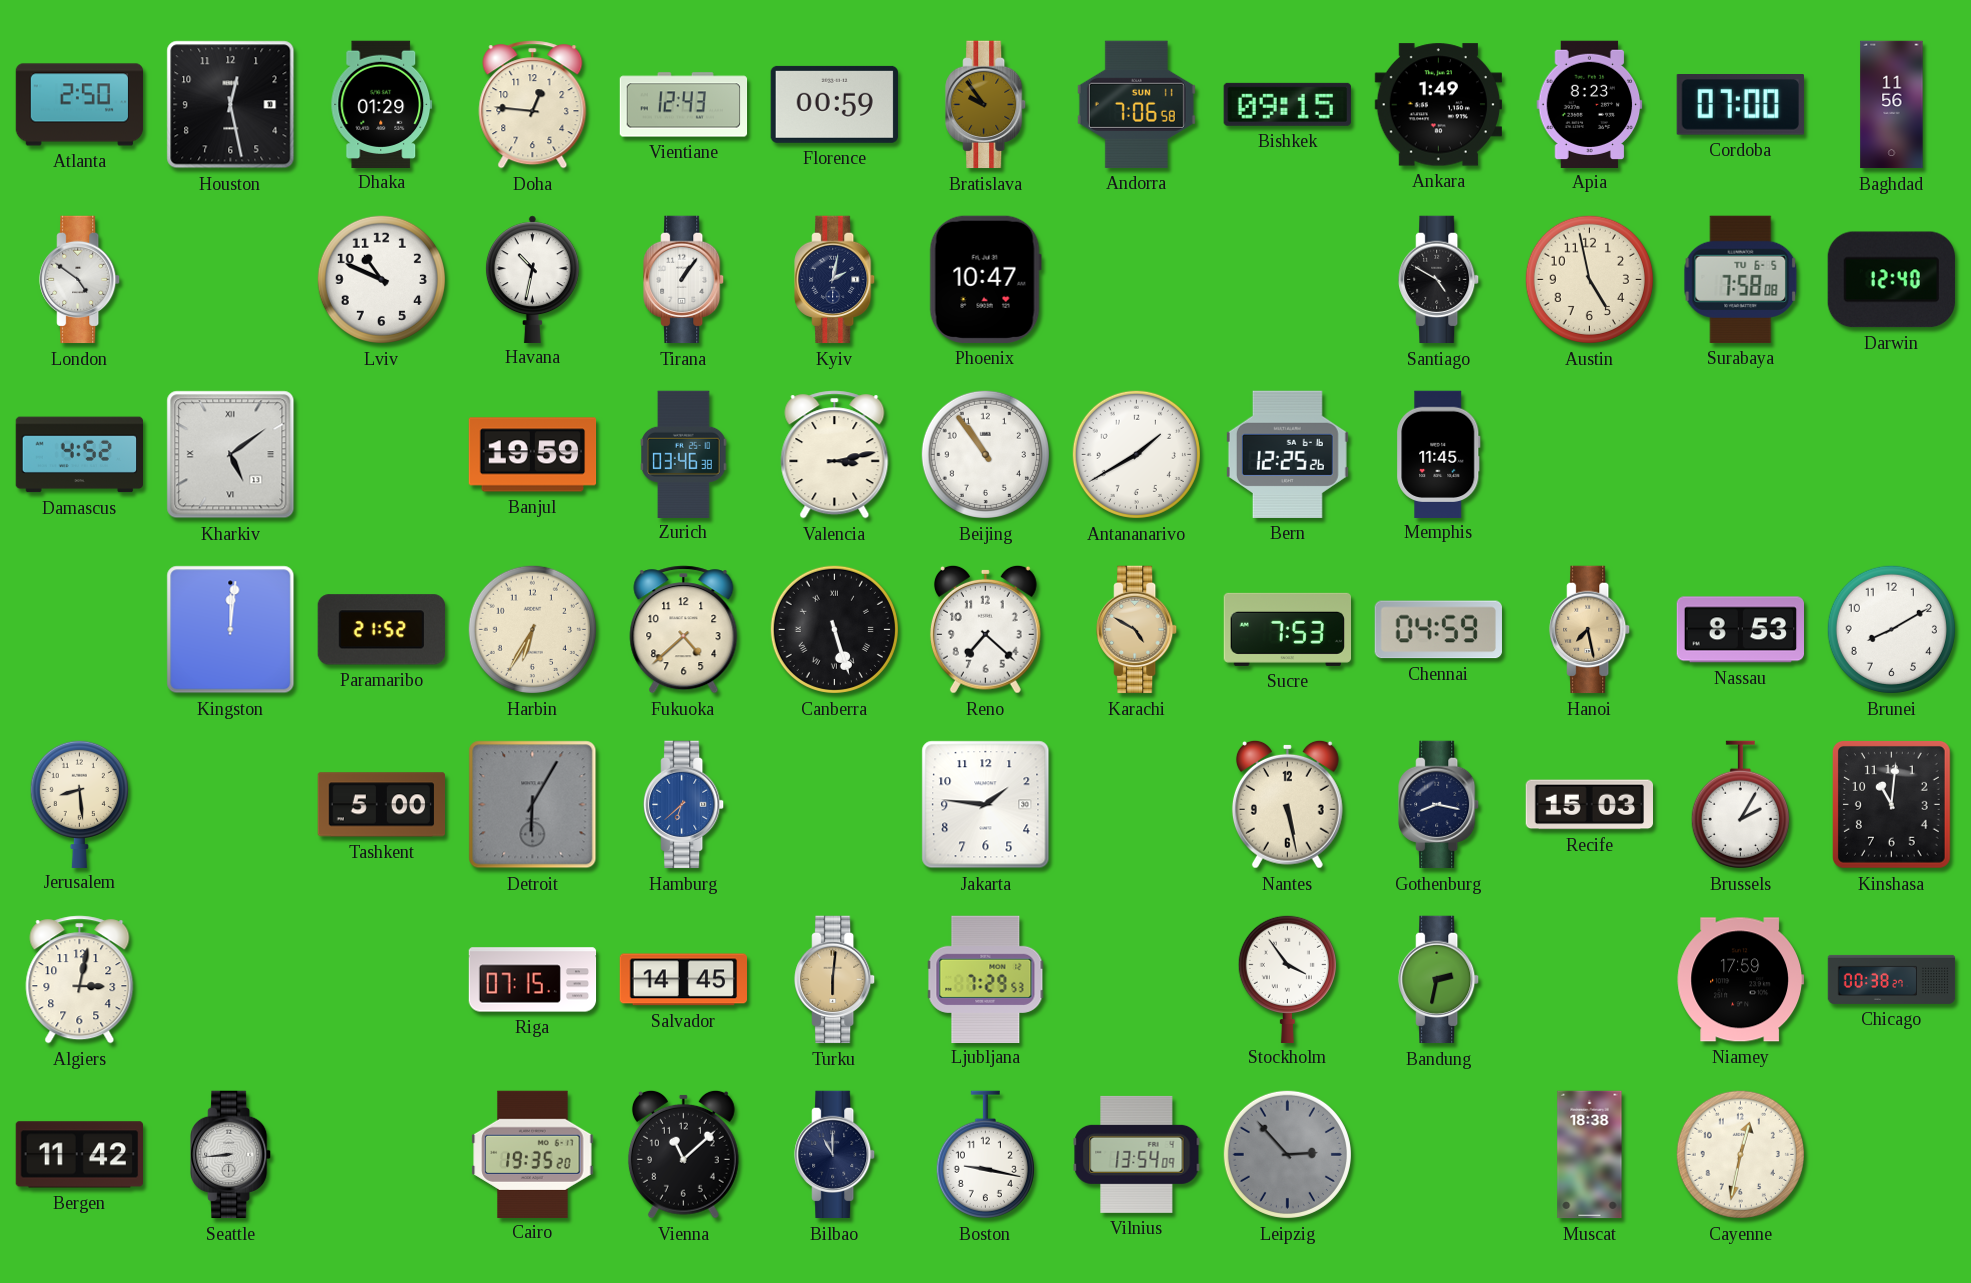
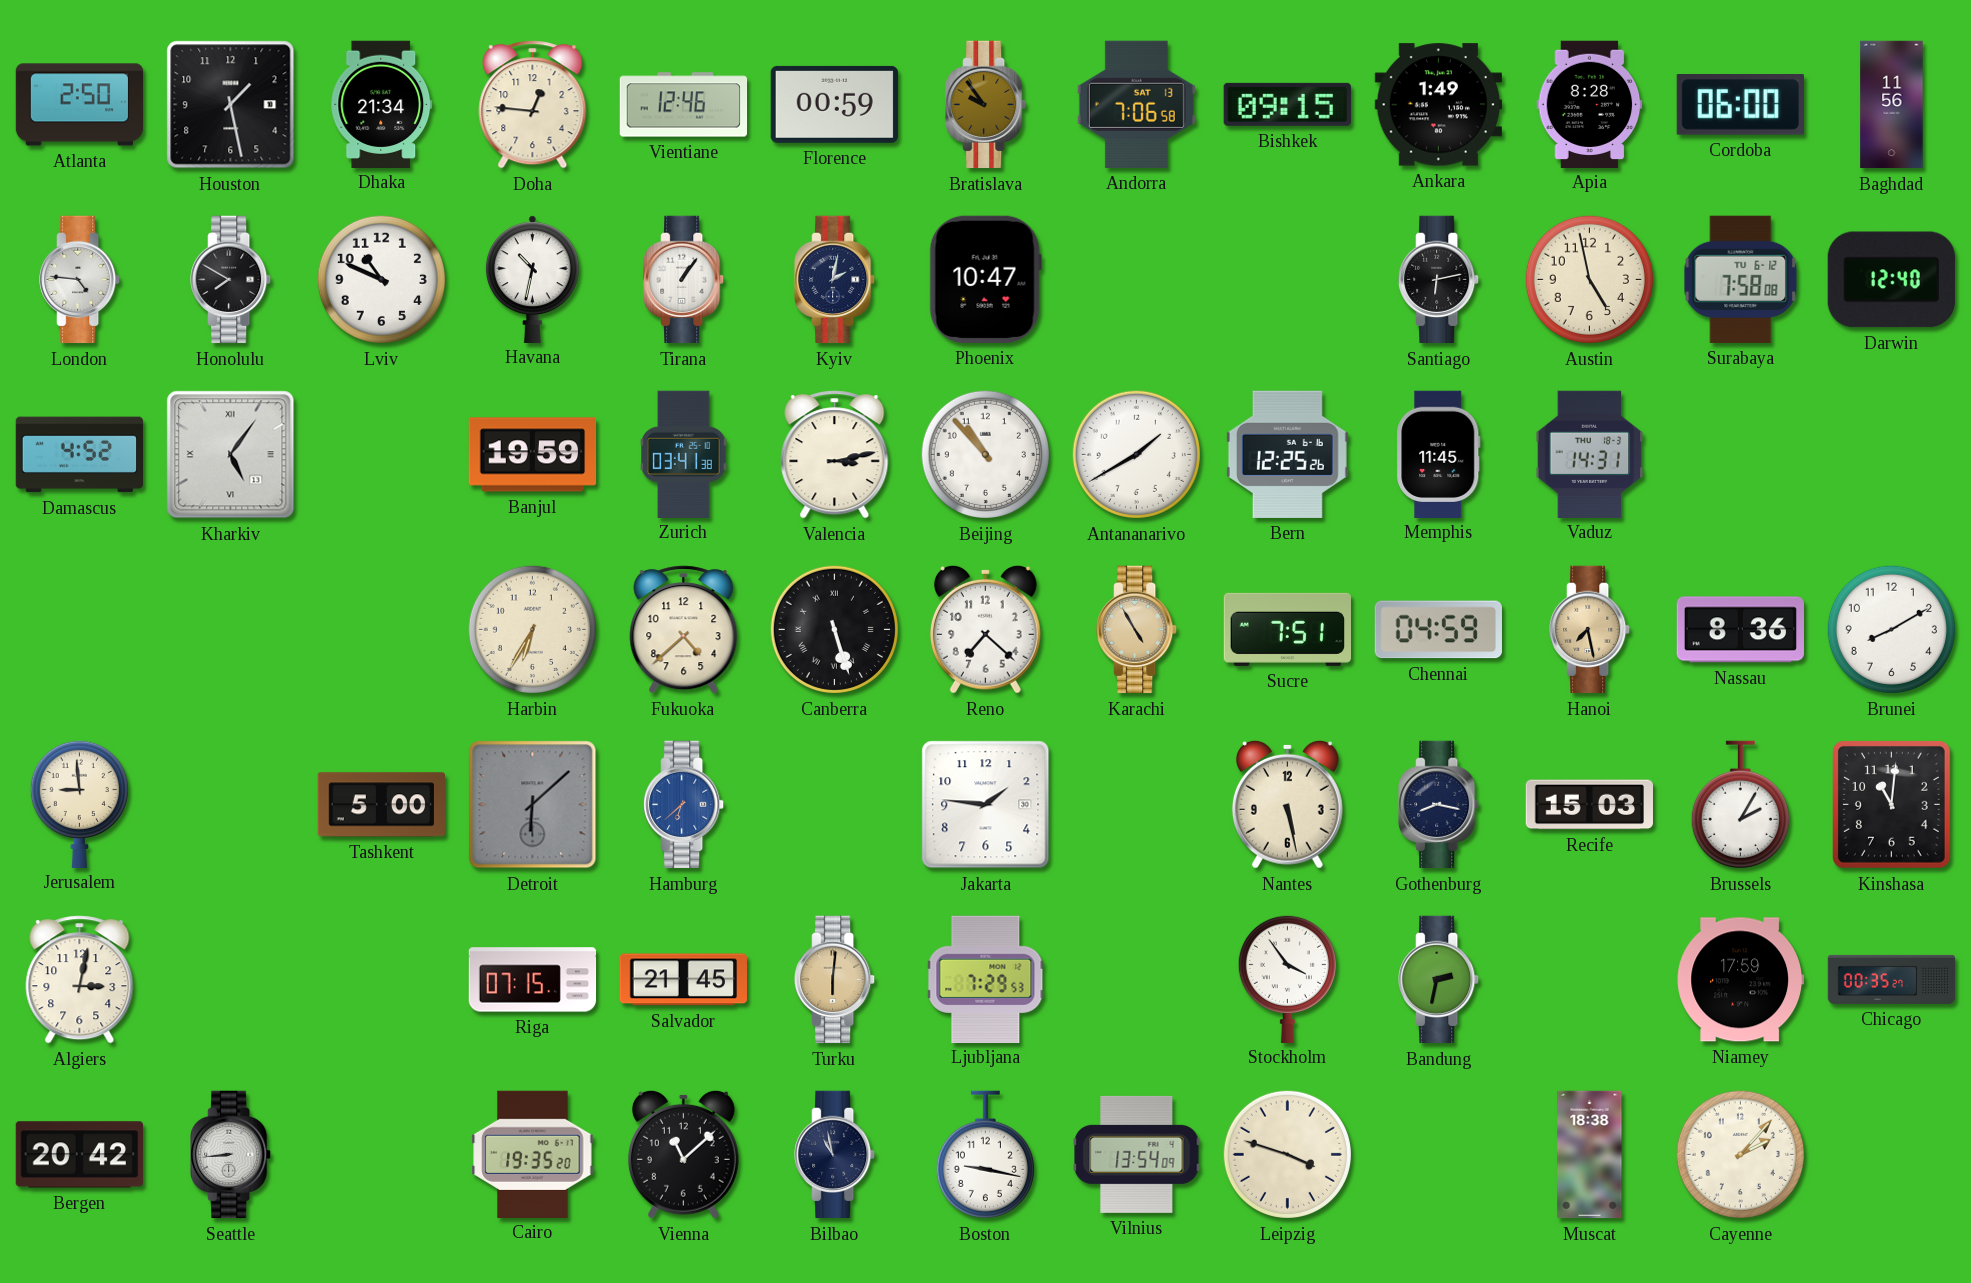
Houston: 12:28 -> 1:28
Dhaka: 01:29 -> 21:34
Vientiane: 12:43 -> 12:46
Andorra date: SUN 11 -> SAT 13
Apia: 8:23 -> 8:28
Cordoba: 07:00 -> 06:00
London: 4:51 -> 4:46
Honolulu: none -> 7:50
Santiago: 4:50 -> 6:13
Surabaya date: TU 6-5 -> TU 6-12
Kharkiv: 5:09 -> 5:06
Zurich: 03:46 -> 03:41
Beijing: 10:54 -> 10:53
Vaduz: none -> 14:31
Kingston: 12:01 -> none
Paramaribo: 21:52 -> none
Karachi: 4:50 -> 4:55
Sucre: 7:53 -> 7:51
Nassau: 8:53 -> 8:36
Jerusalem: 8:29 -> 8:59
Detroit: 6:05 -> 6:08
Salvador: 14:45 -> 21:45
Chicago: 00:38 -> 00:35
Bergen: 11:42 -> 20:42
Bilbao: 11:00 -> 10:58
Leipzig: 2:53 -> 3:48
Leipzig dial: grey -> cream
Cayenne: 12:32 -> 2:07
